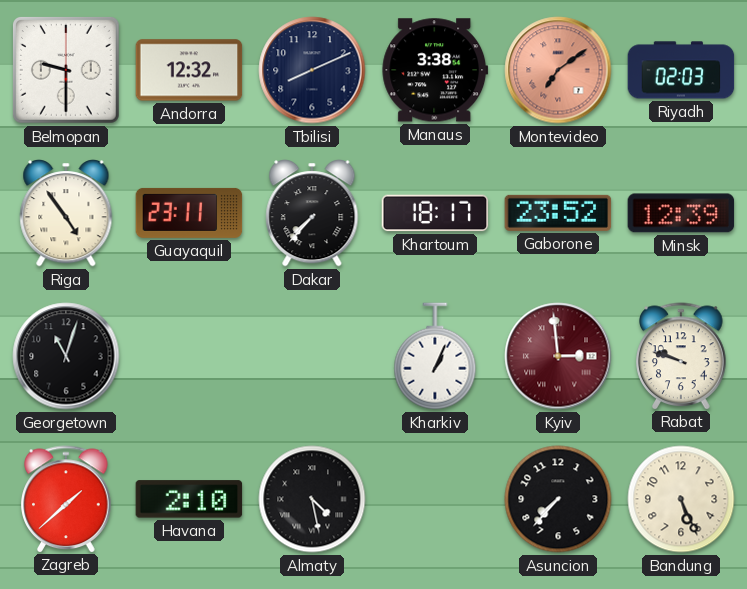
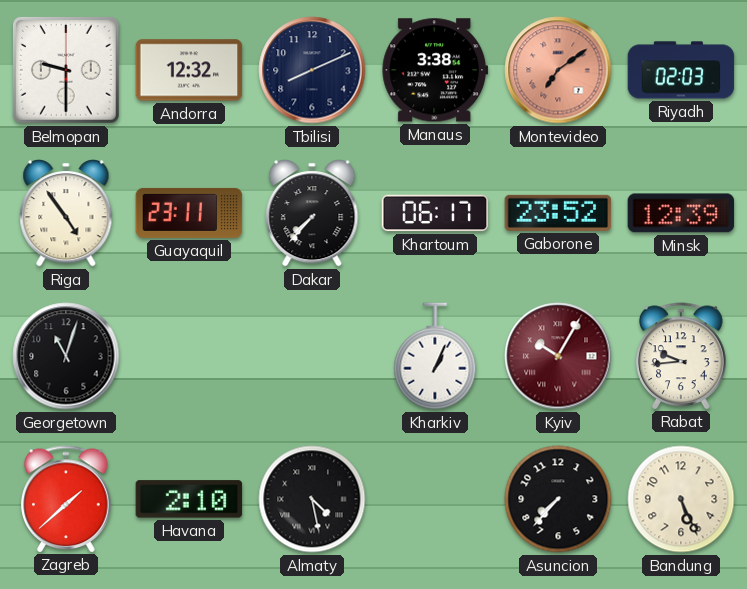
Khartoum: 18:17 -> 06:17
Kyiv: 2:59 -> 10:05
Rabat: 9:48 -> 9:44
